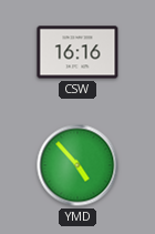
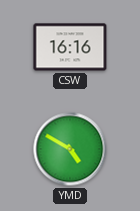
YMD: 4:53 -> 4:50
